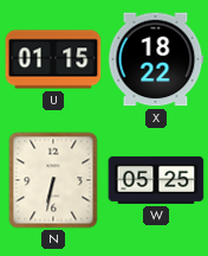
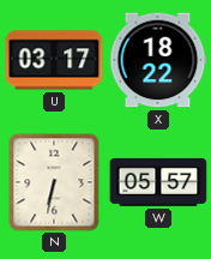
U: 01:15 -> 03:17
W: 05:25 -> 05:57
